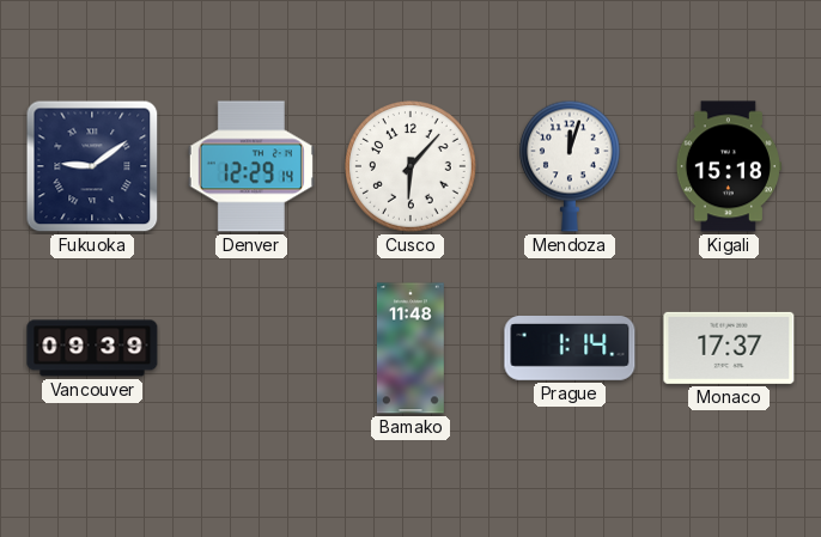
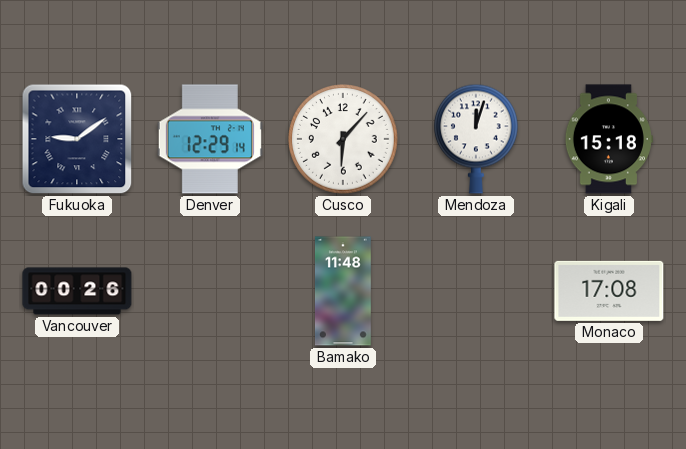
Vancouver: 09:39 -> 00:26
Prague: 1:14 -> none
Monaco: 17:37 -> 17:08
